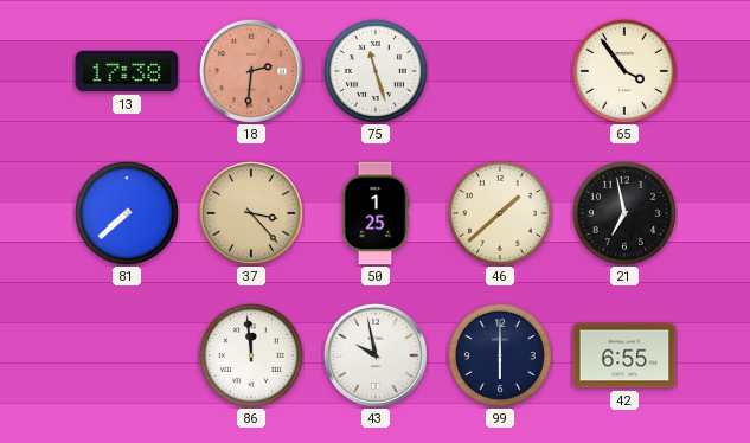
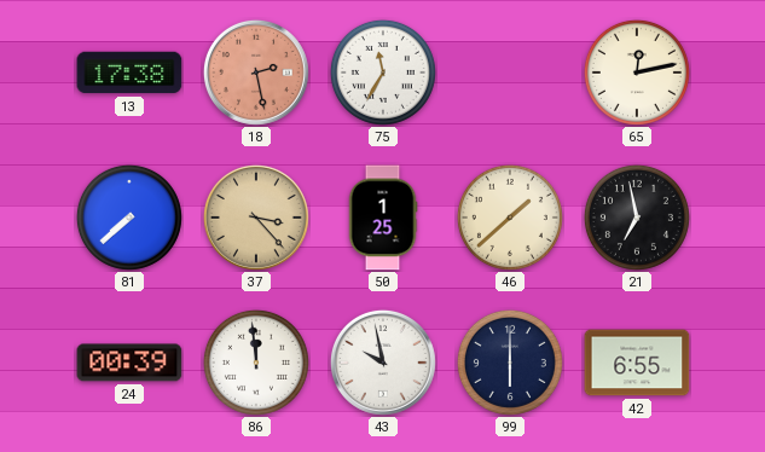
18: 2:31 -> 2:28
75: 11:27 -> 11:35
65: 3:54 -> 12:13
24: none -> 00:39
